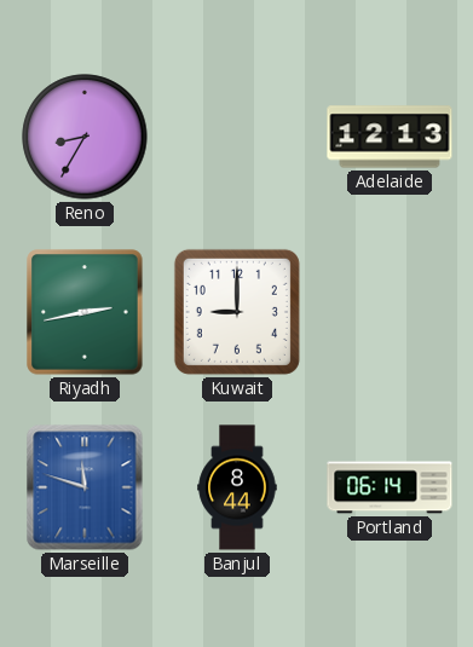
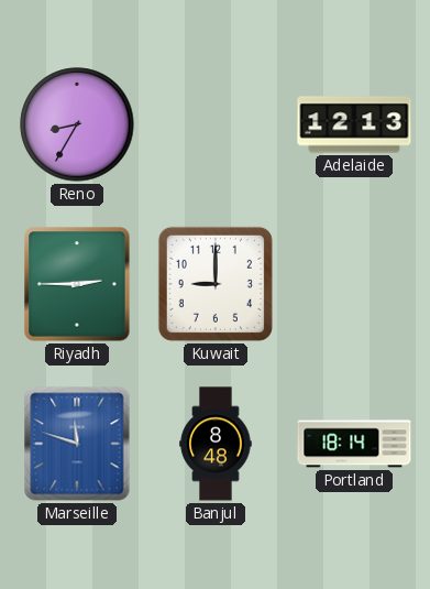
Riyadh: 2:43 -> 2:45
Banjul: 8:44 -> 8:48
Portland: 06:14 -> 18:14
